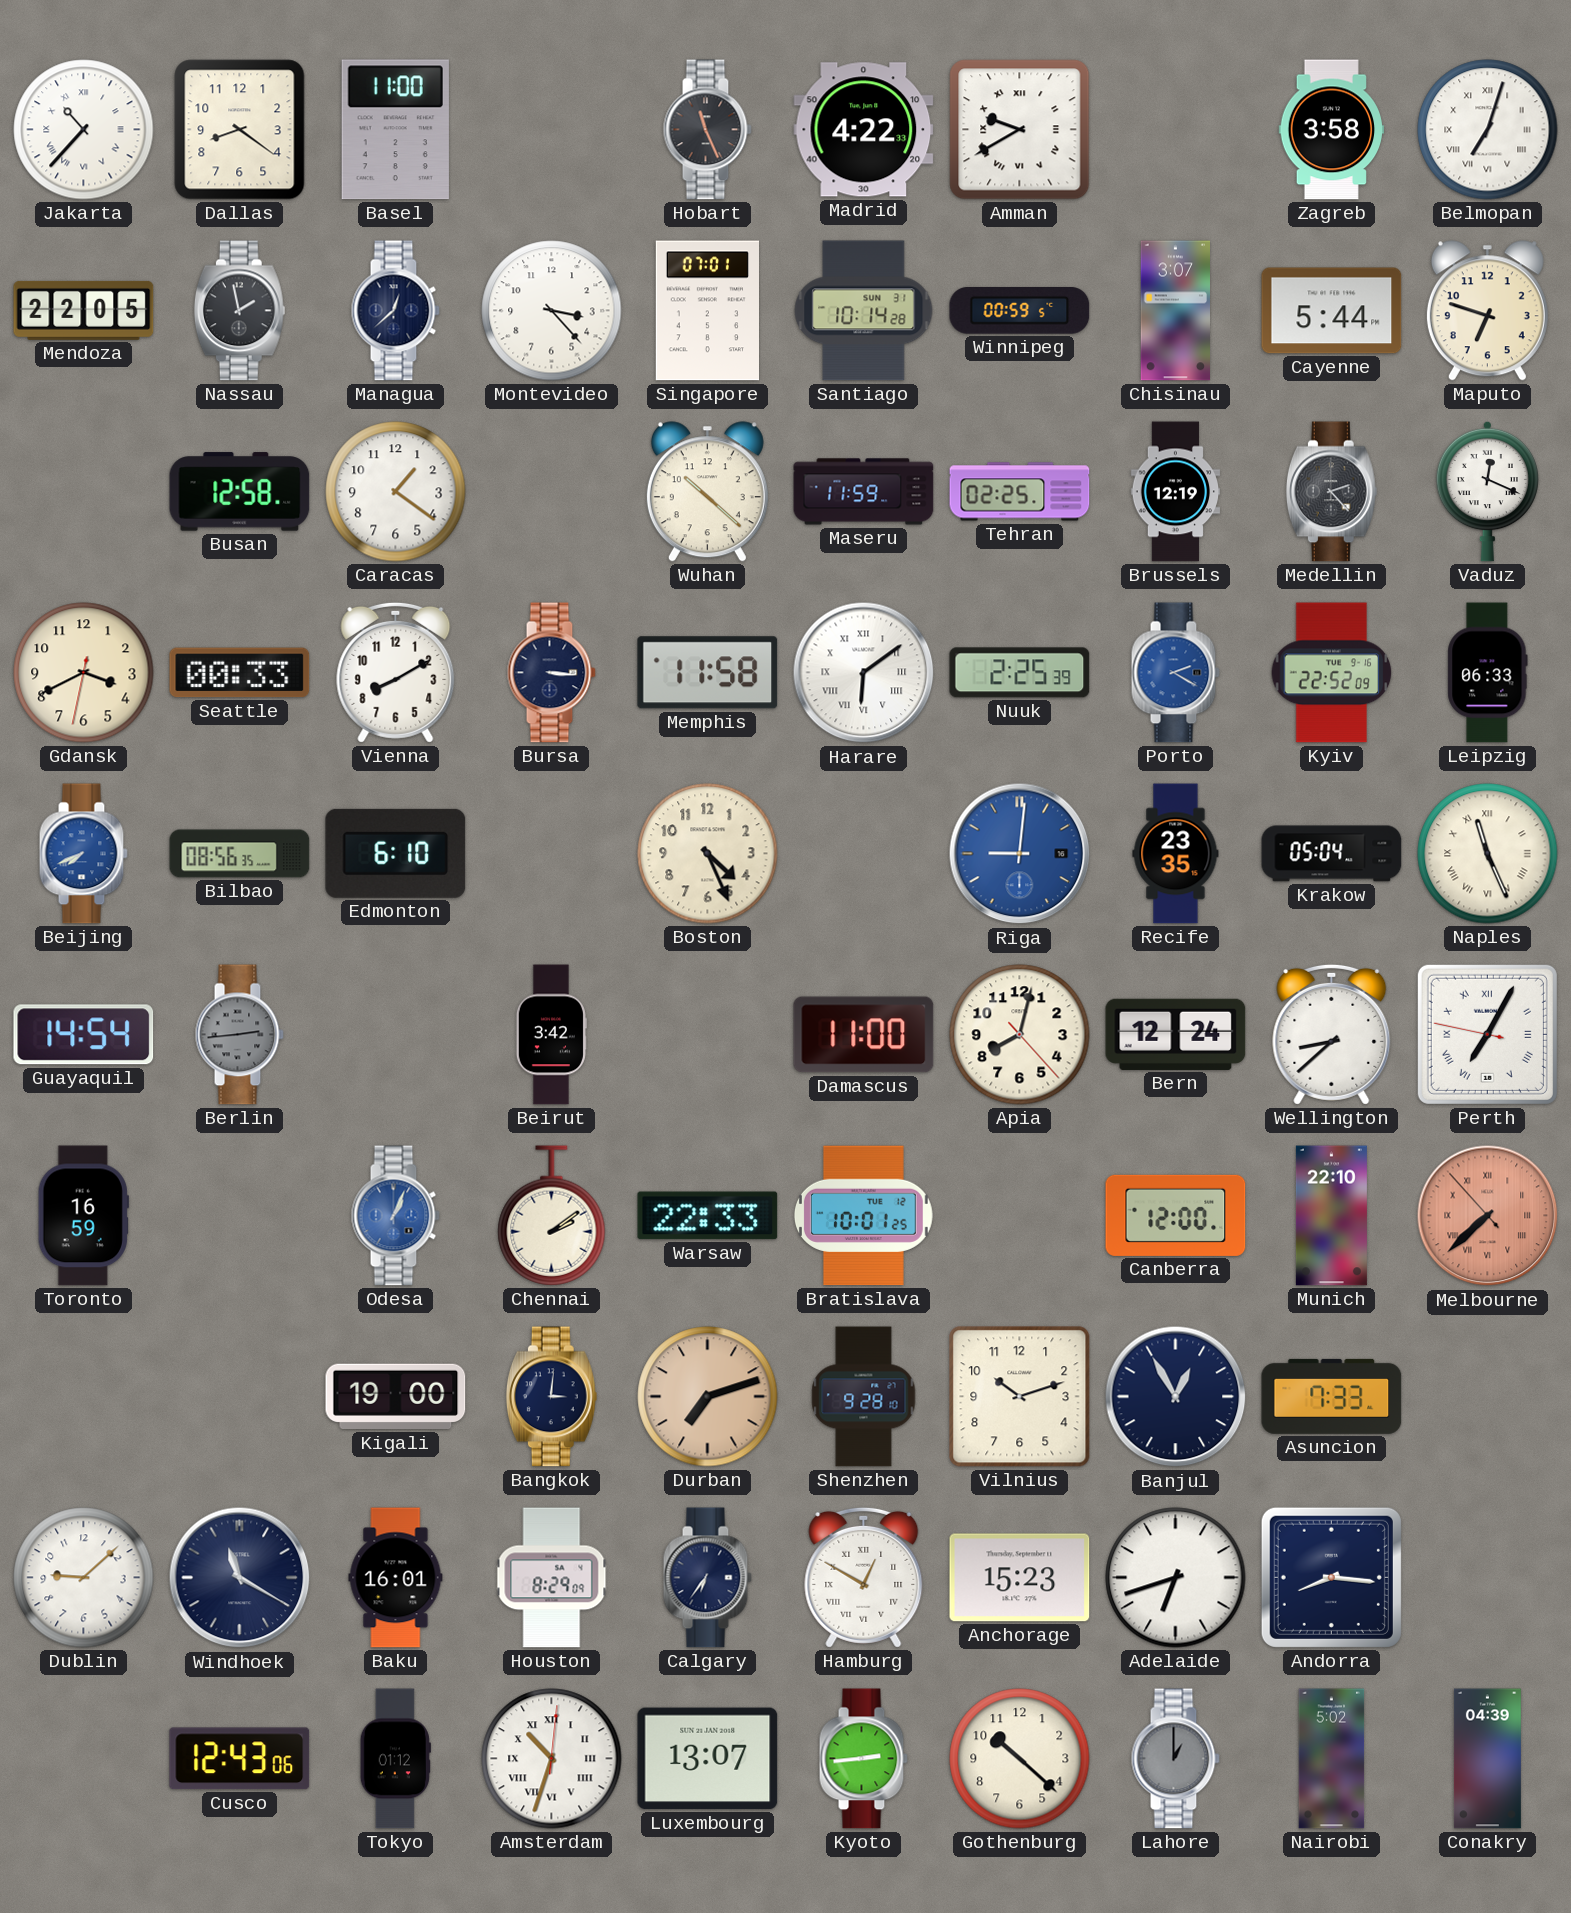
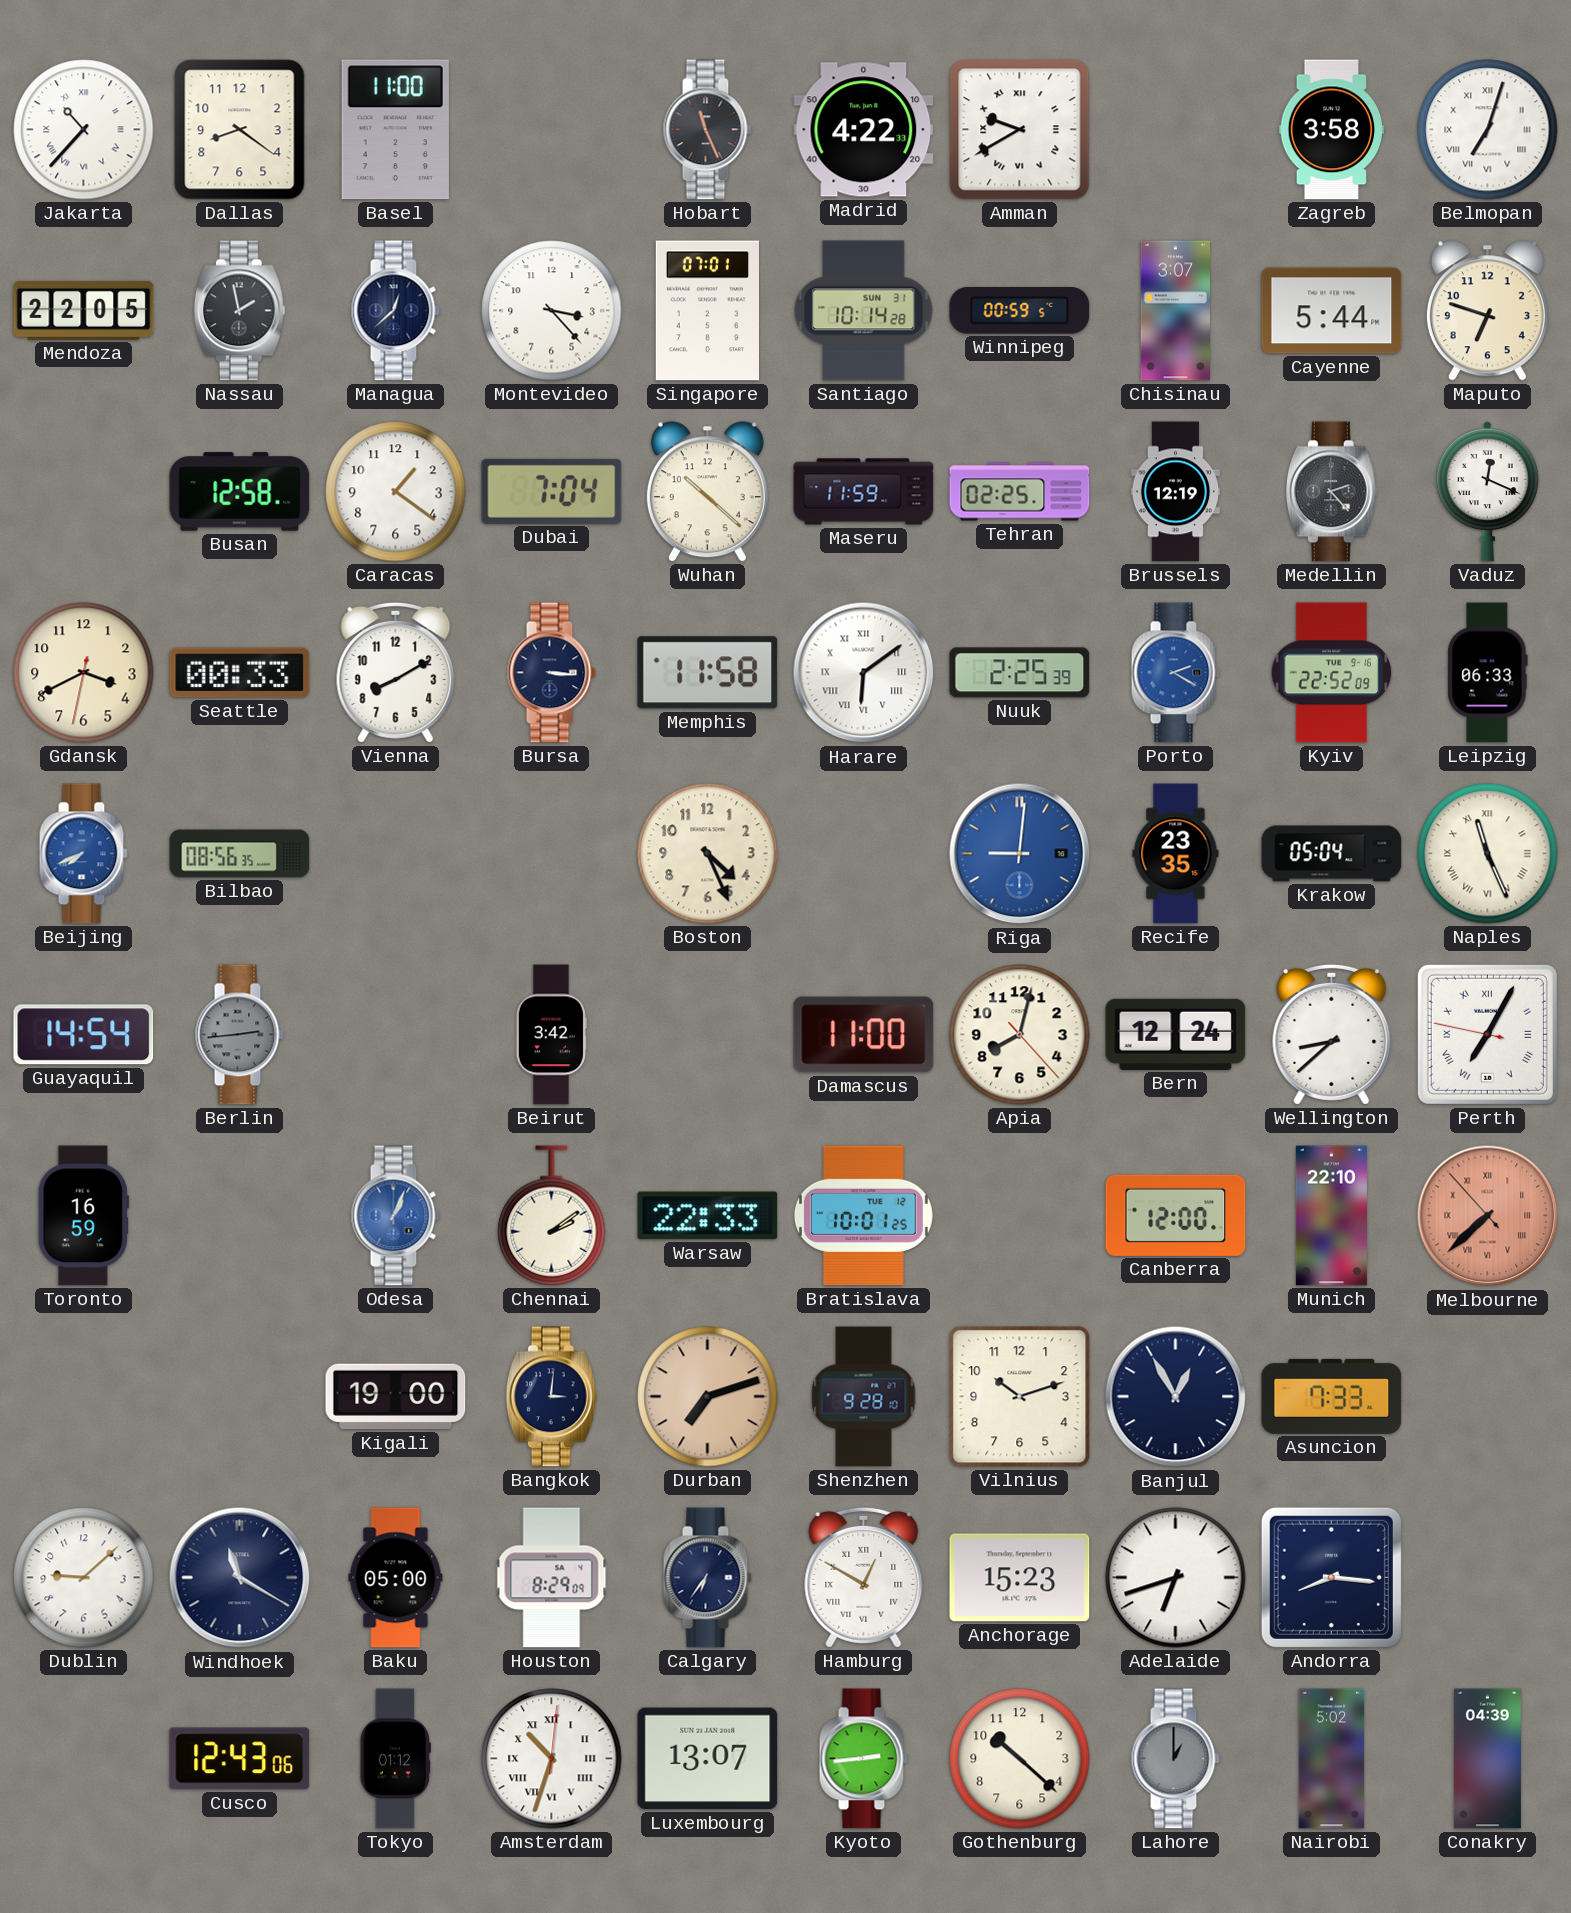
Dubai: none -> 7:04
Edmonton: 6:10 -> none
Baku: 16:01 -> 05:00
